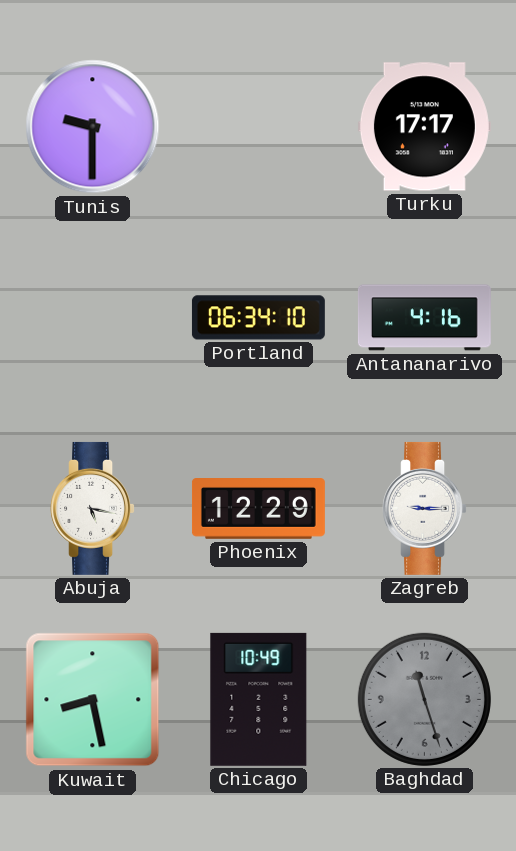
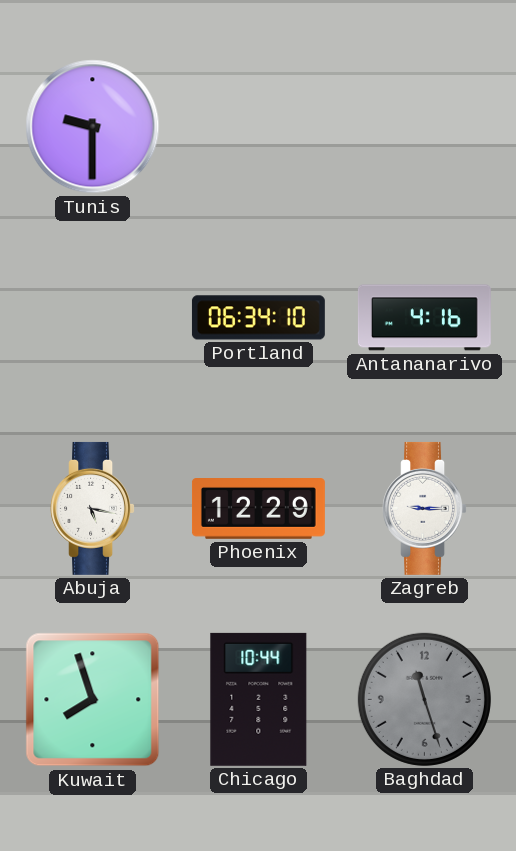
Turku: 17:17 -> none
Kuwait: 8:28 -> 7:57
Chicago: 10:49 -> 10:44
